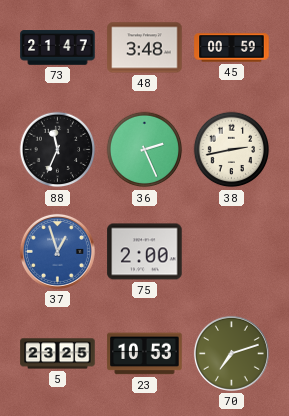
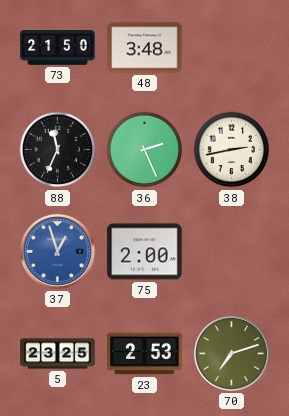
73: 21:47 -> 21:50
45: 00:59 -> none
23: 10:53 -> 2:53
